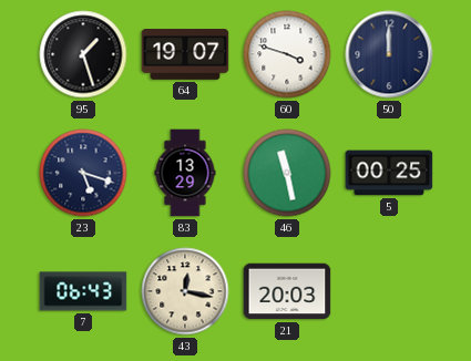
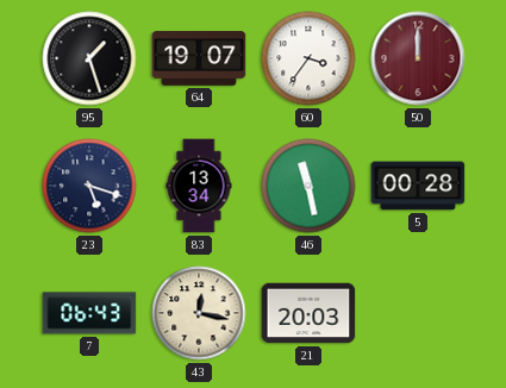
60: 3:48 -> 3:36
50 dial: navy -> burgundy
83: 13:29 -> 13:34
5: 00:25 -> 00:28
